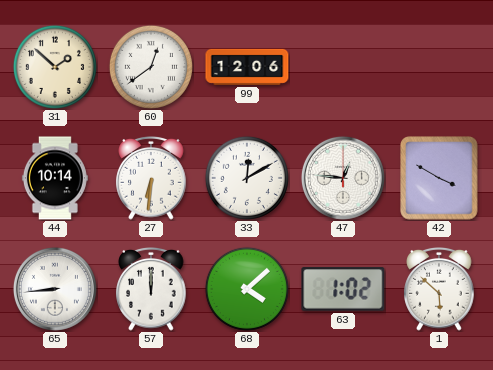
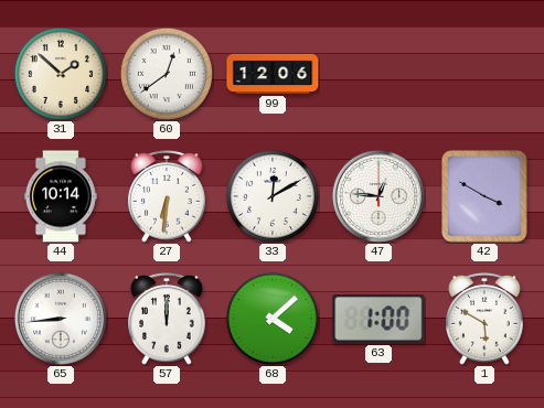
63: 1:02 -> 1:00
1: 5:52 -> 5:50
